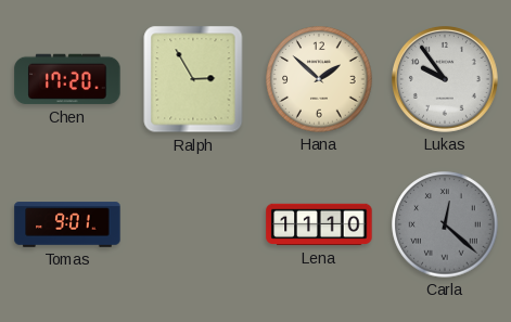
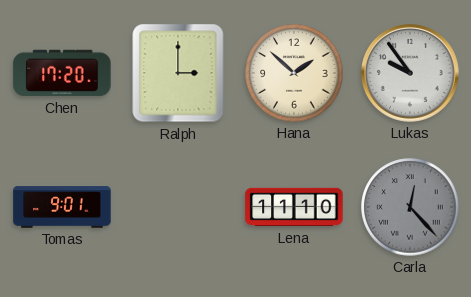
Ralph: 2:55 -> 3:00
Carla: 12:22 -> 12:23
